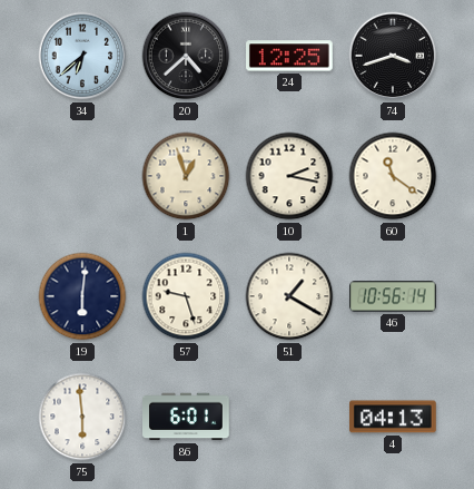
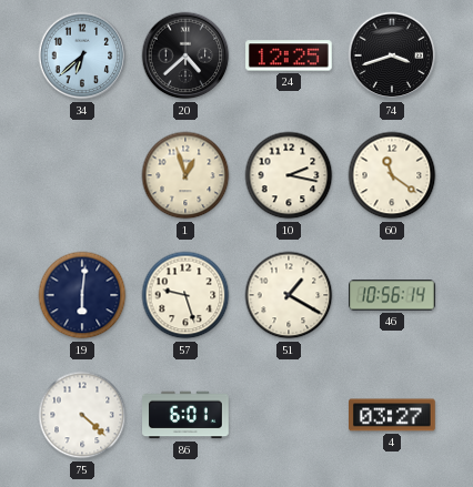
75: 5:59 -> 4:22
4: 04:13 -> 03:27
